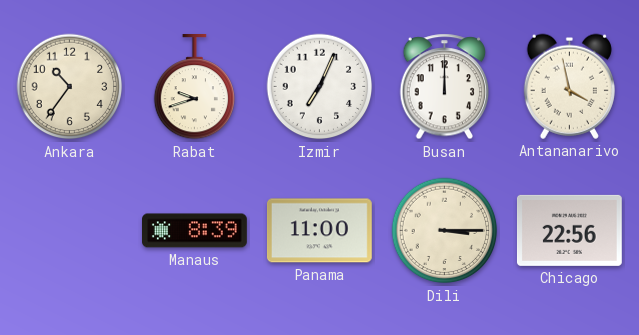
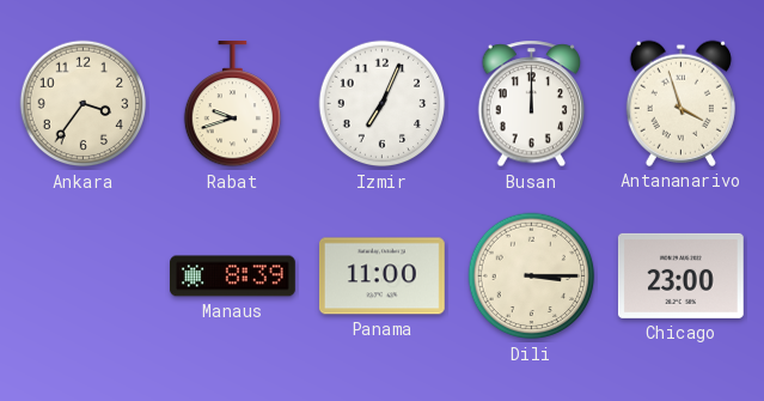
Ankara: 10:36 -> 3:36
Antananarivo: 3:58 -> 3:57
Chicago: 22:56 -> 23:00
